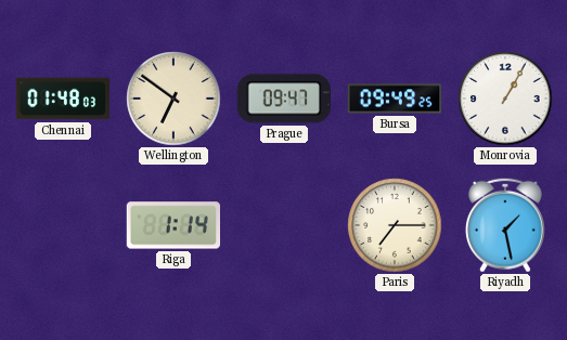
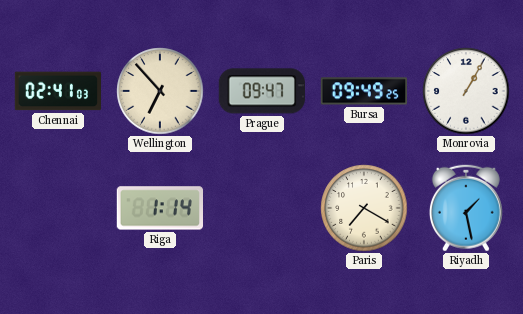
Chennai: 01:48 -> 02:41
Wellington: 6:51 -> 6:53
Paris: 7:15 -> 7:20
